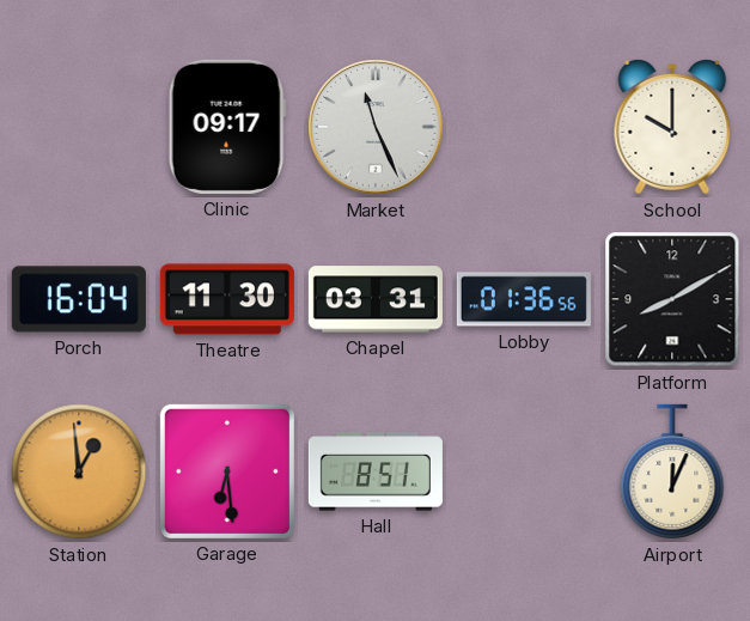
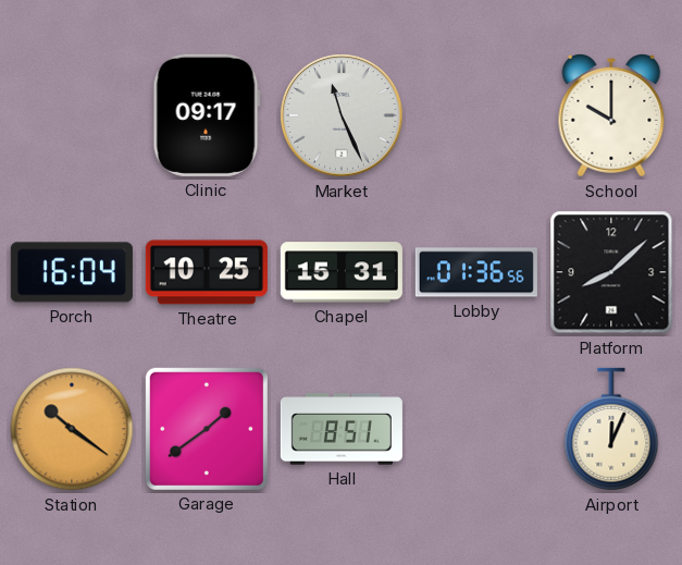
Theatre: 11:30 -> 10:25
Chapel: 03:31 -> 15:31
Platform: 8:10 -> 8:08
Station: 12:59 -> 10:21
Garage: 6:29 -> 1:39
